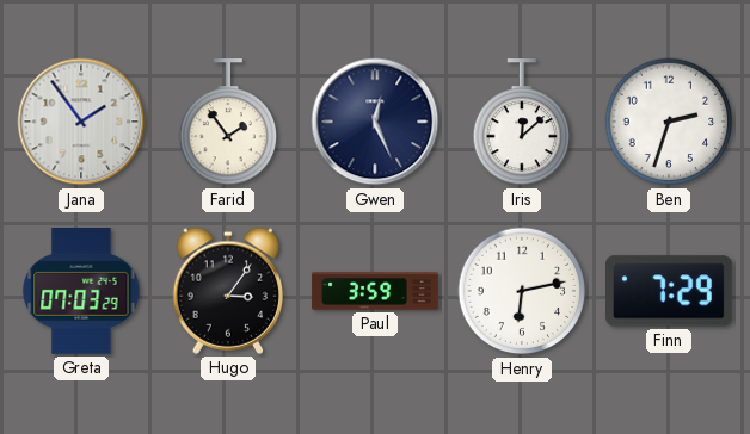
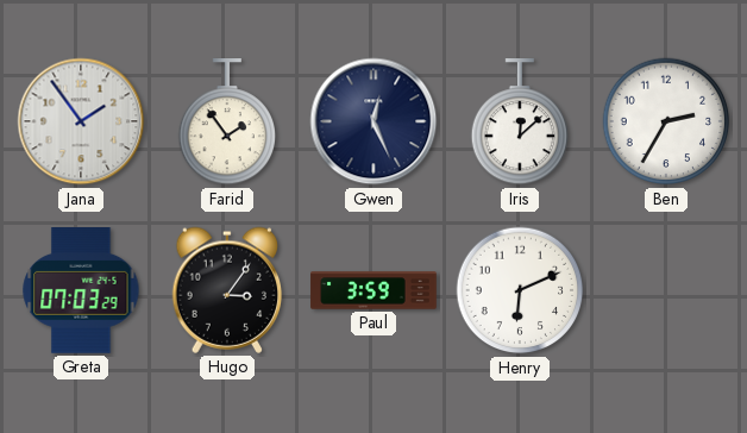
Ben: 2:33 -> 2:35
Henry: 6:13 -> 6:11
Finn: 7:29 -> none
